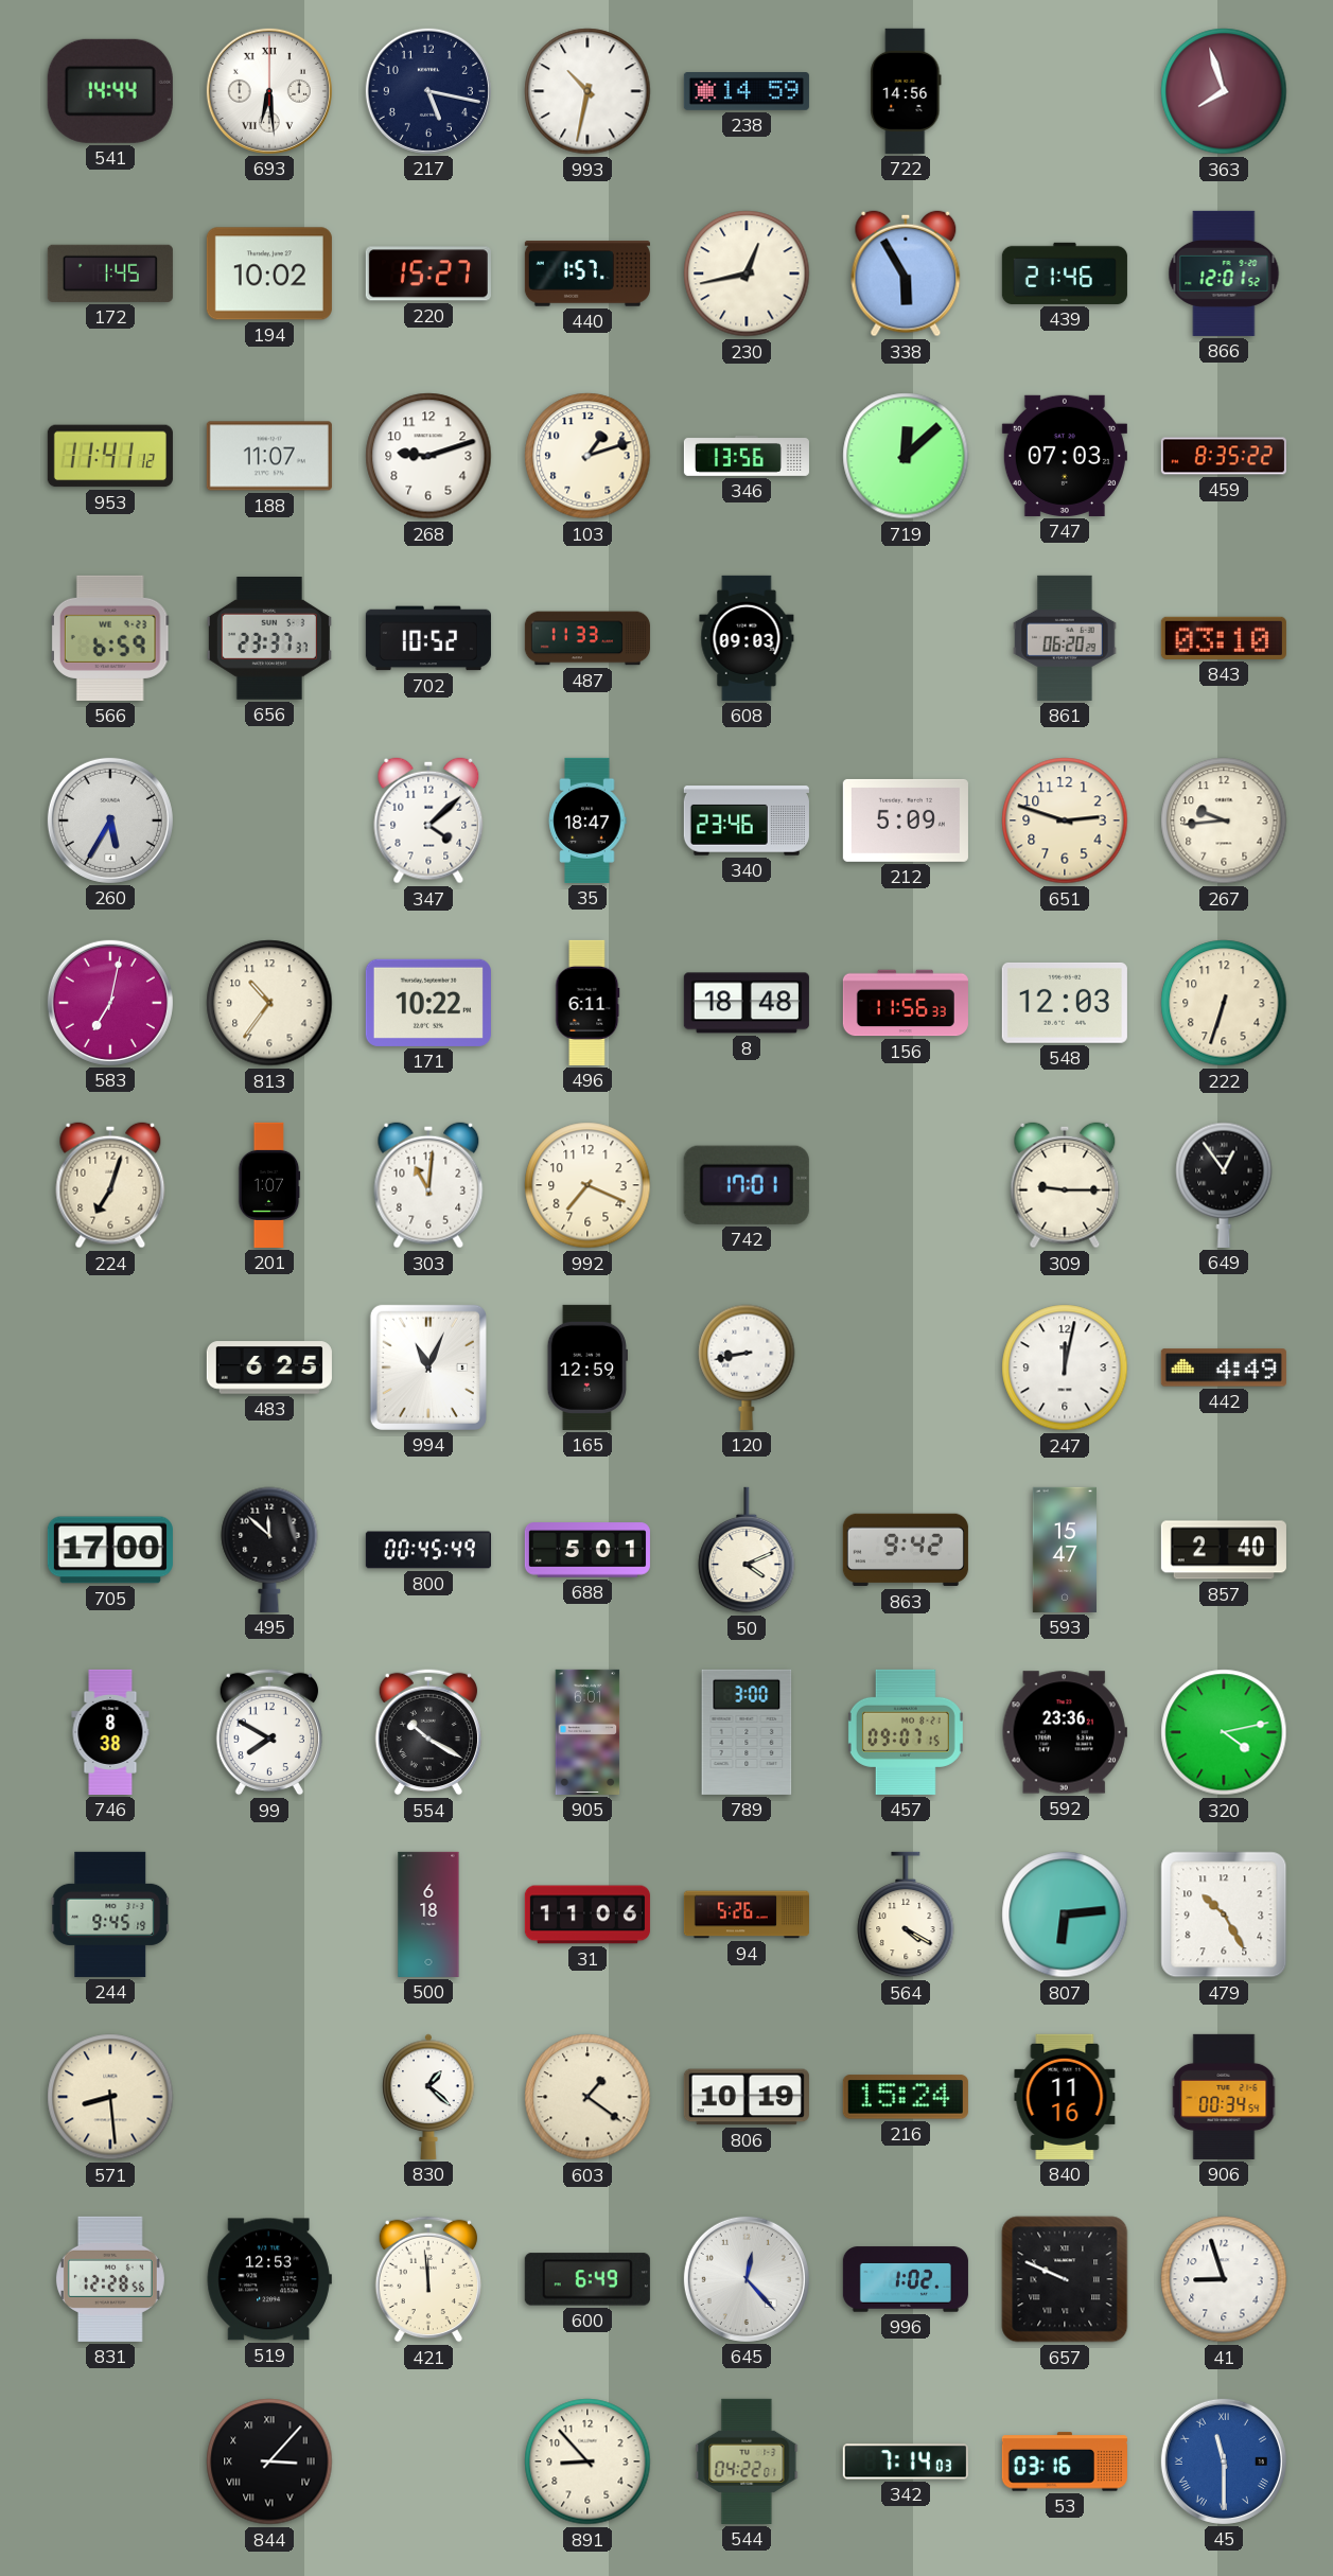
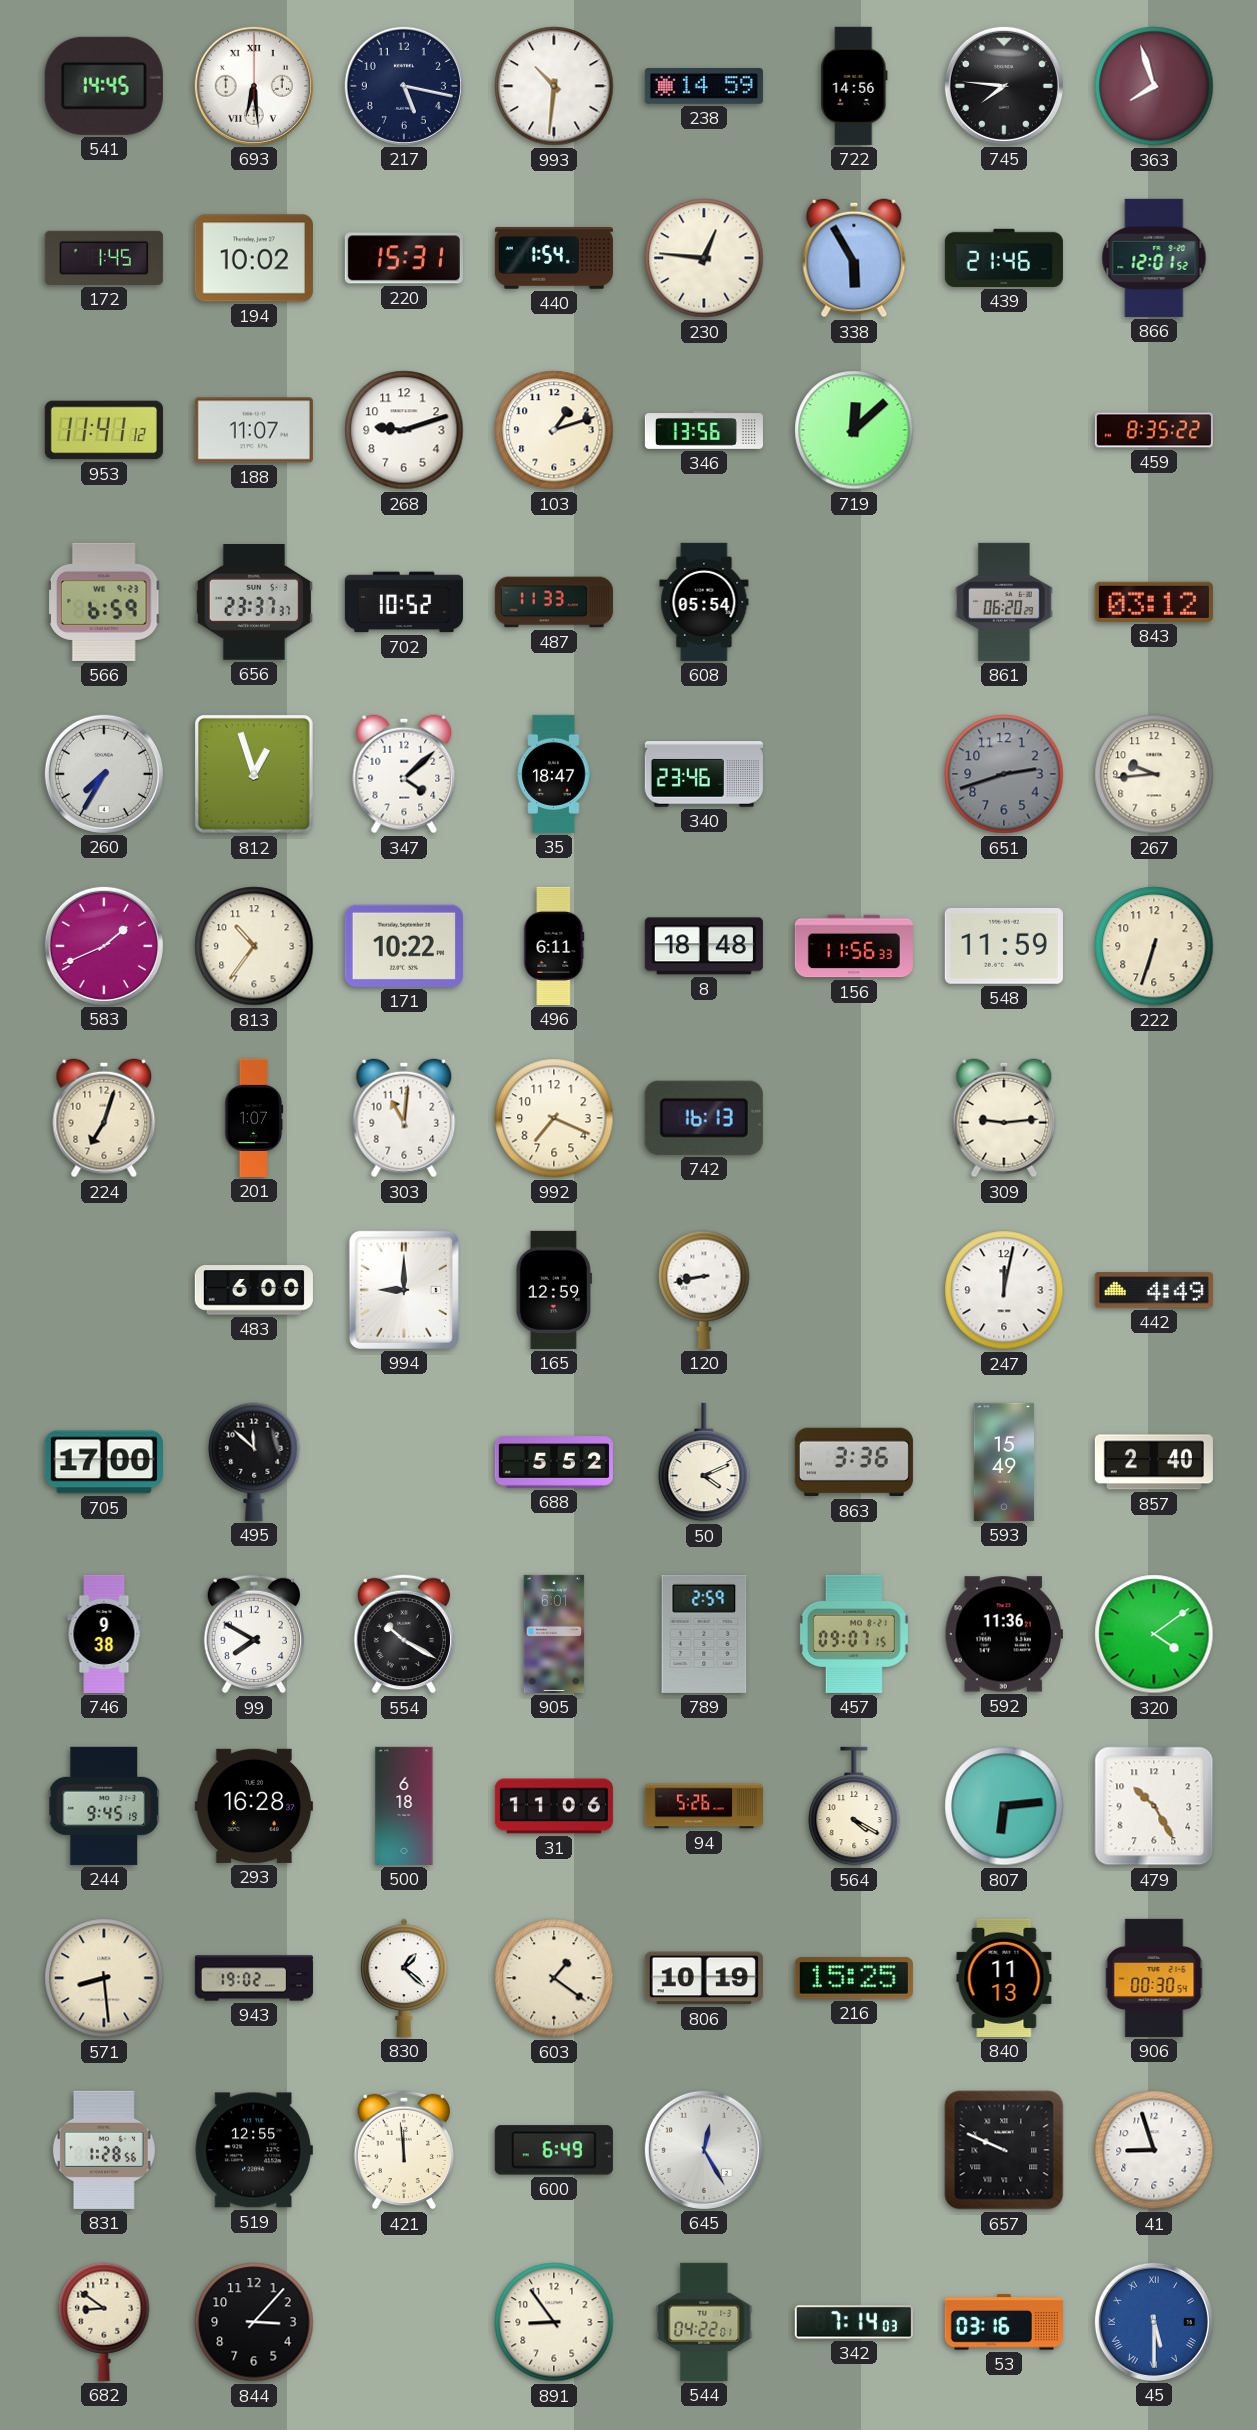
541: 14:44 -> 14:45
993: 10:32 -> 10:31
745: none -> 7:46
220: 15:27 -> 15:31
440: 1:57 -> 1:54
230: 12:43 -> 12:46
747: 07:03 -> none
608: 09:03 -> 05:54
843: 03:10 -> 03:12
260: 5:35 -> 7:35
812: none -> 12:57
212: 5:09 -> none
651: 2:48 -> 2:42
651 dial: cream -> grey
583: 7:02 -> 1:41
548: 12:03 -> 11:59
742: 17:01 -> 16:13
309: 9:15 -> 9:14
649: 12:54 -> none
483: 6:25 -> 6:00
994: 11:04 -> 9:00
800: 00:45 -> none
688: 5:01 -> 5:52
863: 9:42 -> 3:36
593: 15:47 -> 15:49
746: 8:38 -> 9:38
789: 3:00 -> 2:59
592: 23:36 -> 11:36
320: 4:13 -> 4:09
293: none -> 16:28
943: none -> 19:02
216: 15:24 -> 15:25
840: 11:16 -> 11:13
906: 00:34 -> 00:30
831: 12:28 -> 1:28
519: 12:53 -> 12:55
645: 12:23 -> 12:25
996: 1:02 -> none
682: none -> 8:51
844 numerals: Roman -> Arabic
891: 8:53 -> 8:54
45: 11:30 -> 5:30
